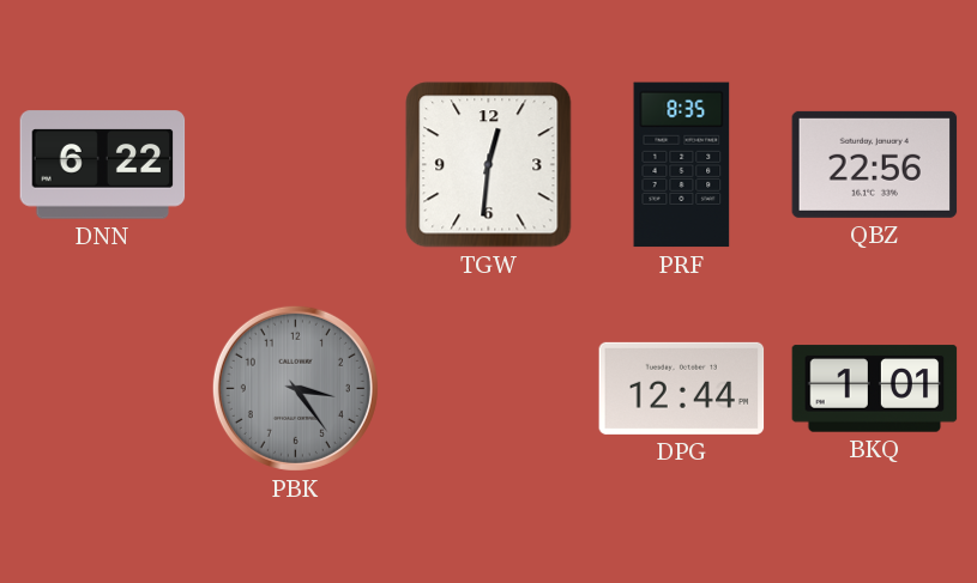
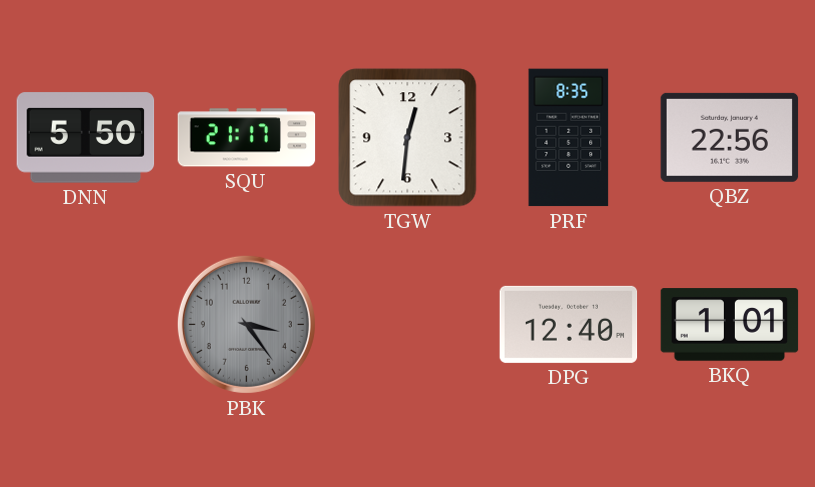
DNN: 6:22 -> 5:50
SQU: none -> 21:17
DPG: 12:44 -> 12:40
